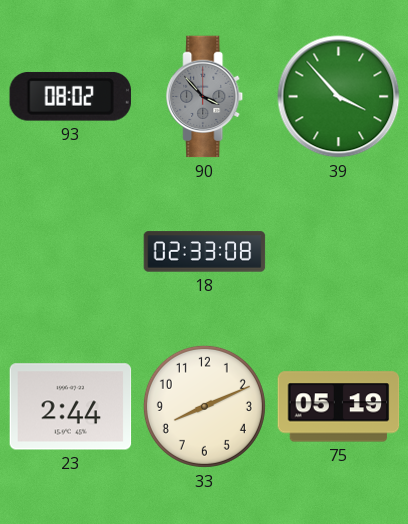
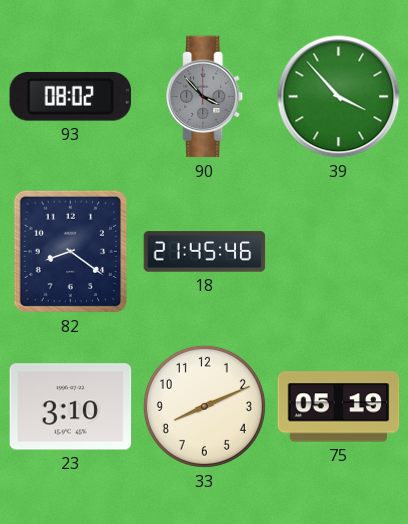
82: none -> 8:21
18: 02:33 -> 21:45
23: 2:44 -> 3:10
